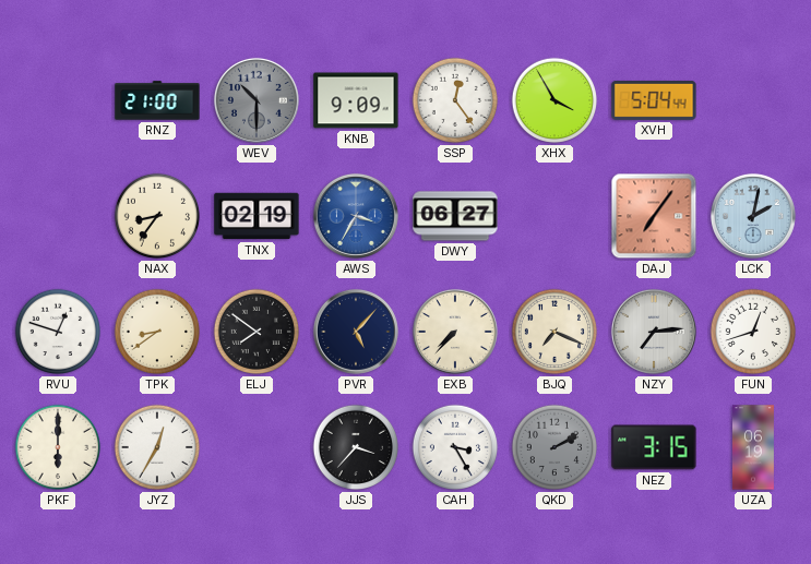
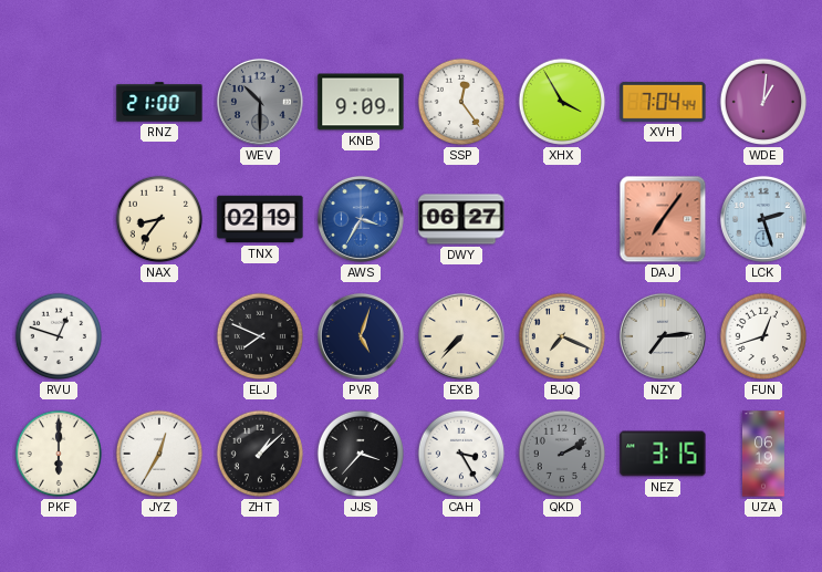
XVH: 5:04 -> 7:04
WDE: none -> 1:01
LCK: 2:02 -> 2:27
TPK: 8:39 -> none
ELJ: 7:51 -> 7:49
PVR: 5:07 -> 5:03
ZHT: none -> 1:08
